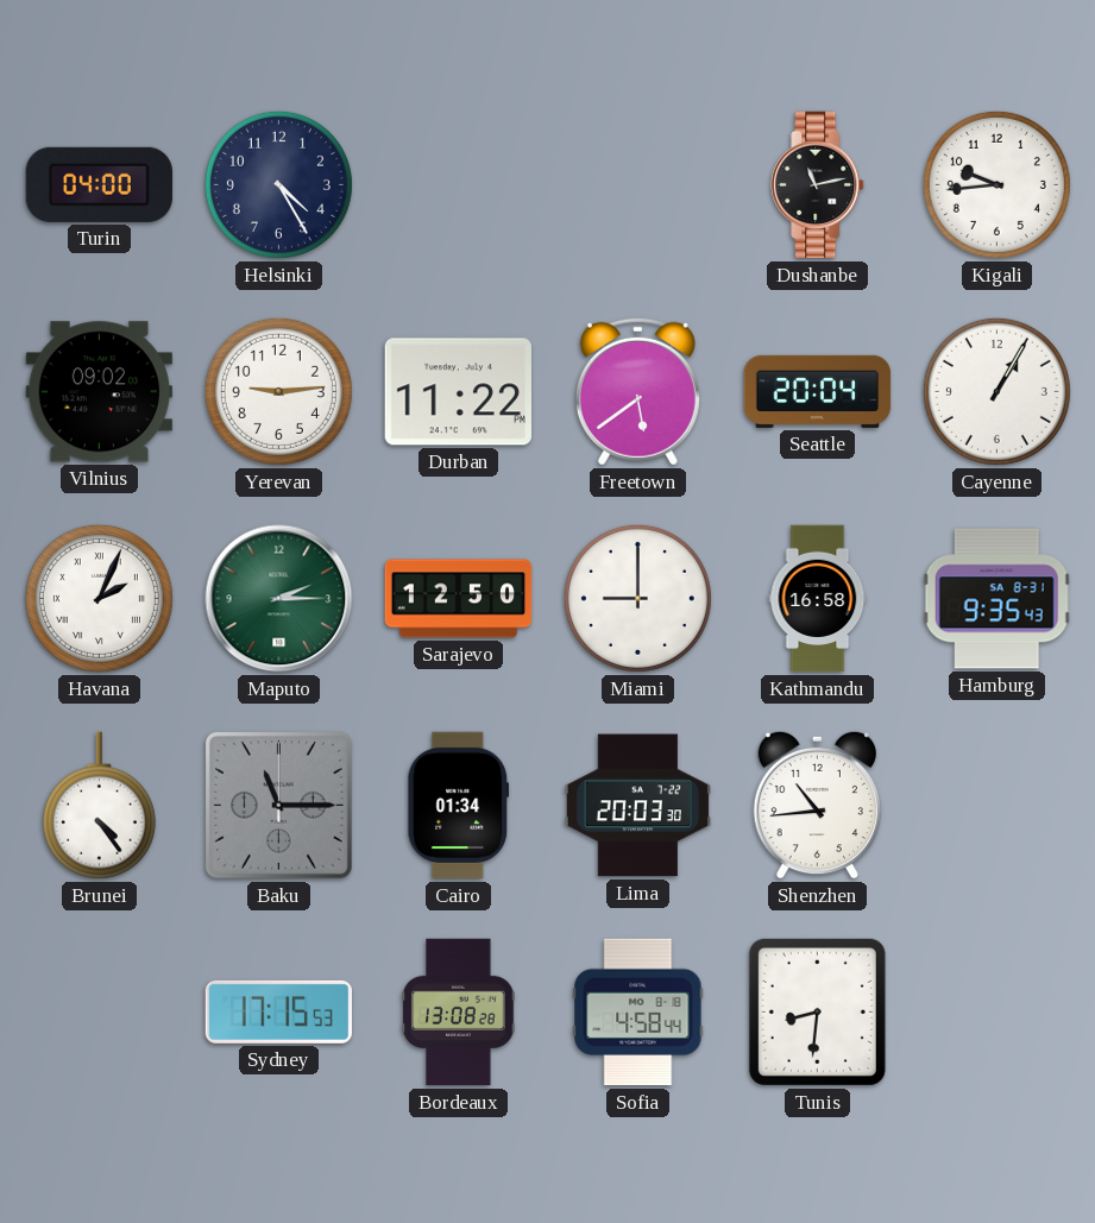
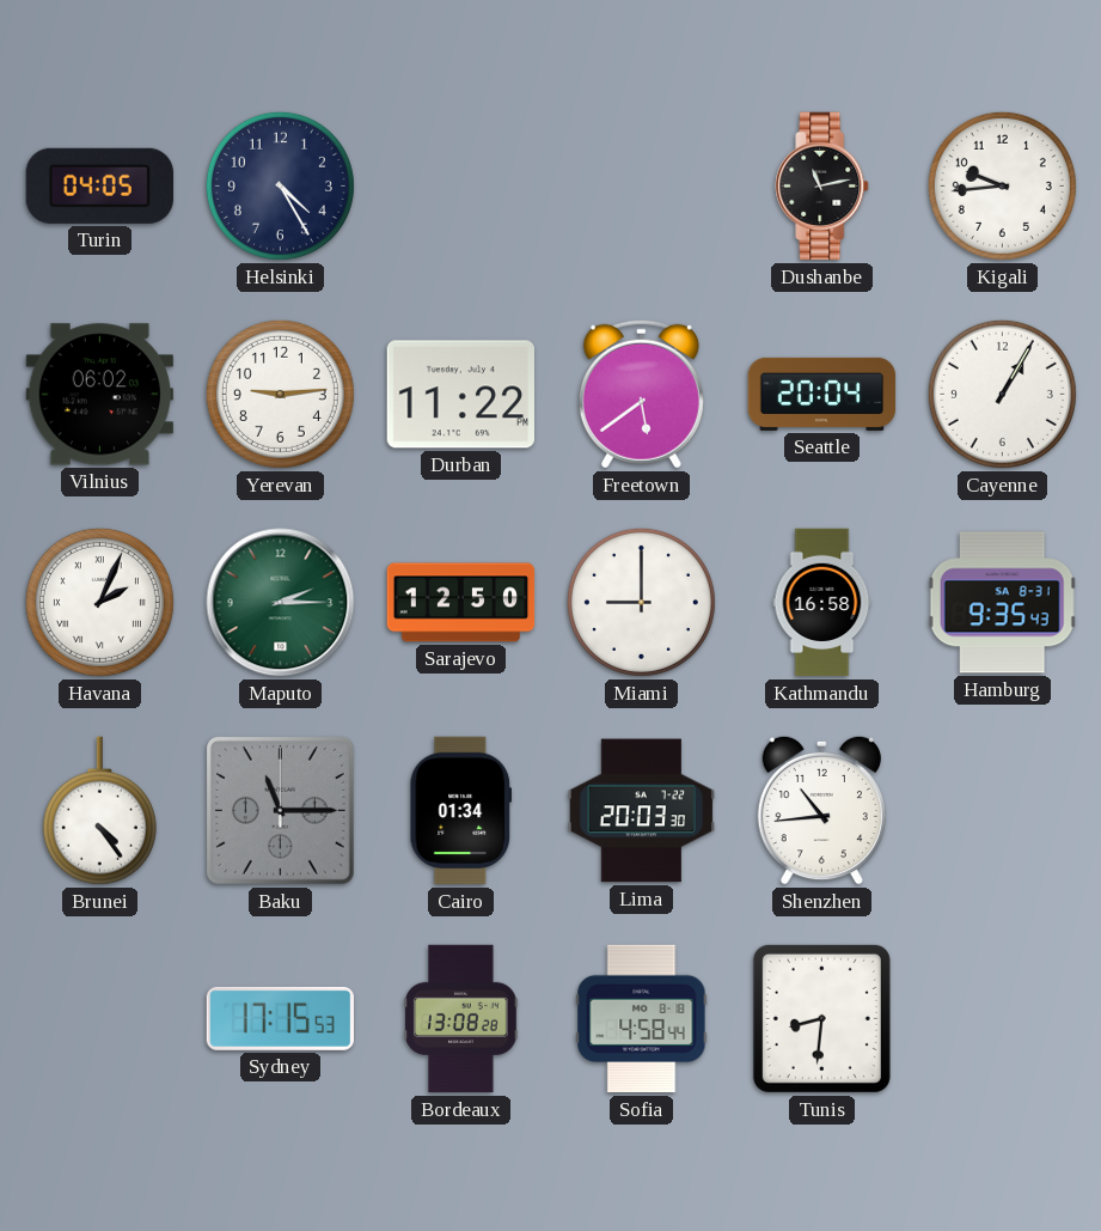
Turin: 04:00 -> 04:05
Vilnius: 09:02 -> 06:02
